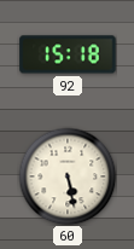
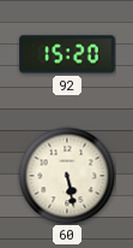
92: 15:18 -> 15:20
